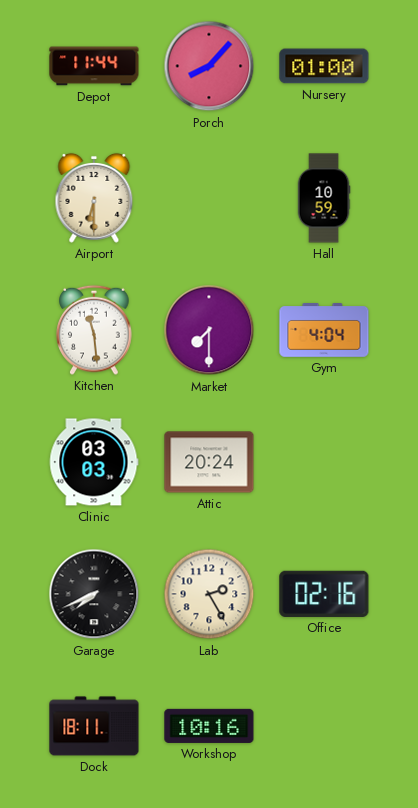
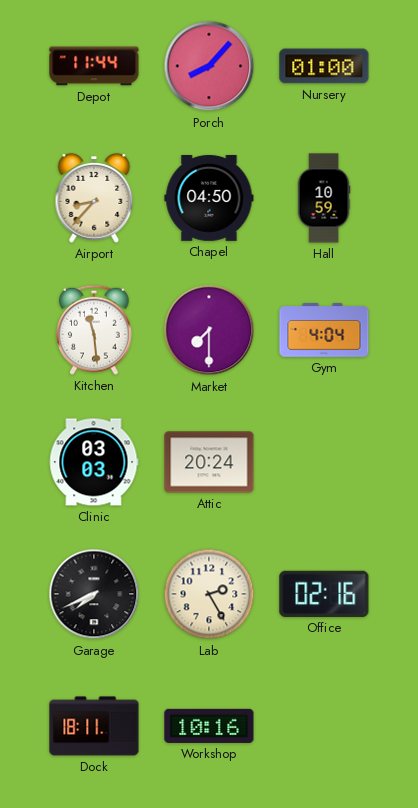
Airport: 6:30 -> 8:37
Chapel: none -> 04:50
